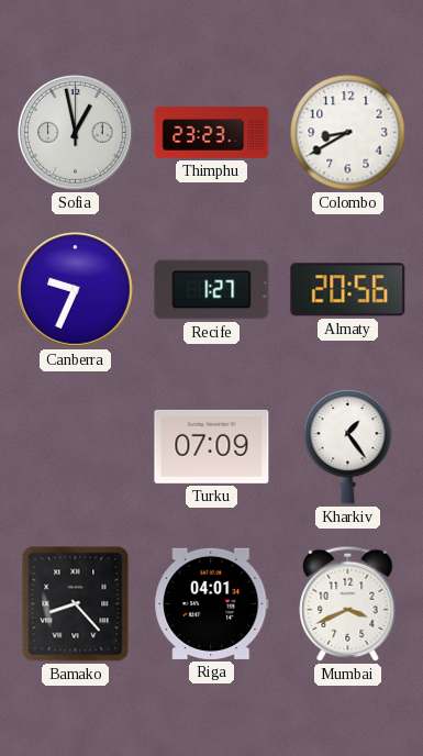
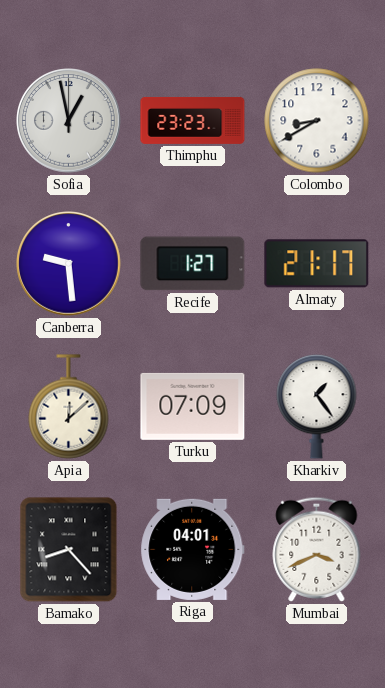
Canberra: 9:34 -> 9:29
Almaty: 20:56 -> 21:17
Apia: none -> 12:08
